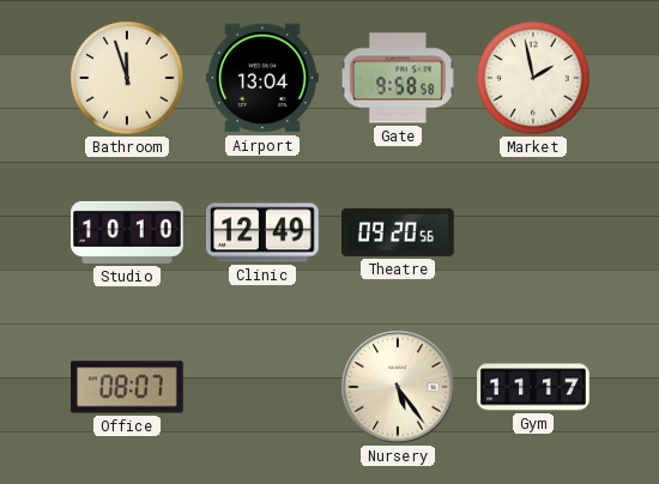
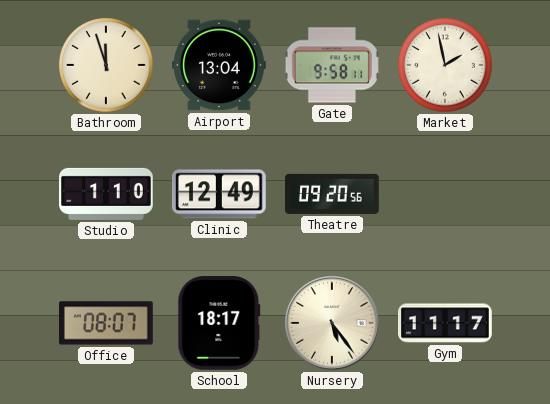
Gate: 9:58:58 -> 9:58:11
Studio: 10:10 -> 1:10
School: none -> 18:17
